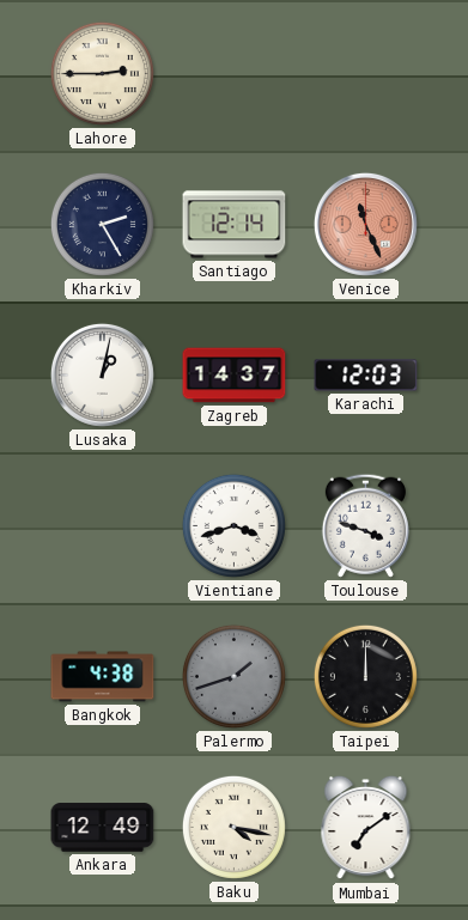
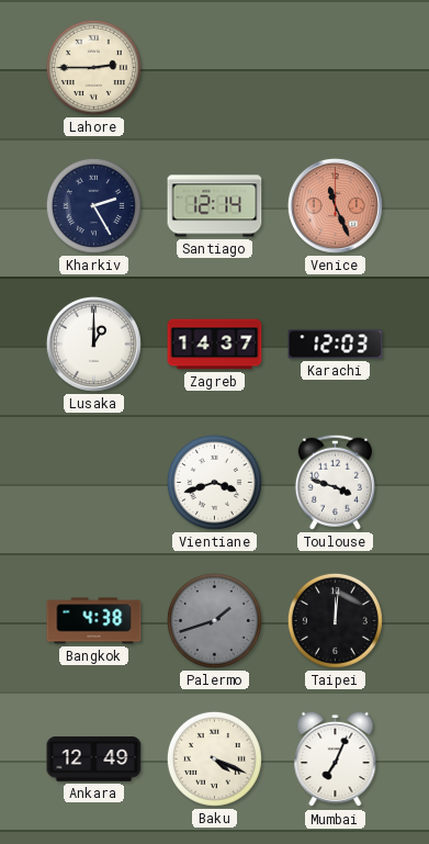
Lusaka: 1:02 -> 1:00
Taipei: 12:00 -> 12:01
Baku: 4:17 -> 4:19
Mumbai: 7:09 -> 7:04
